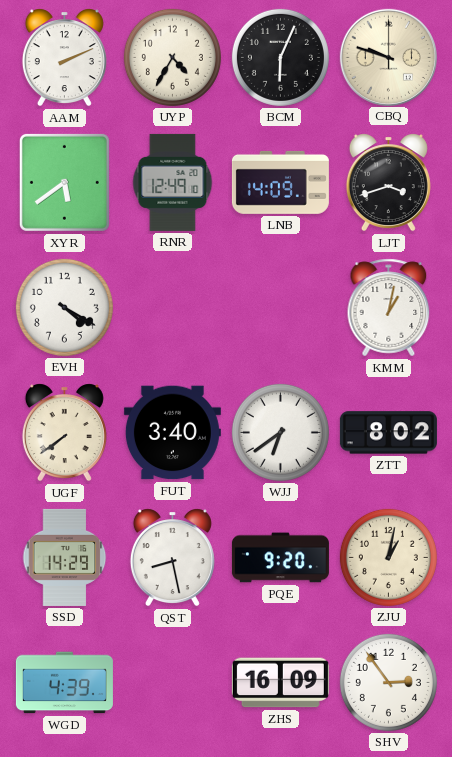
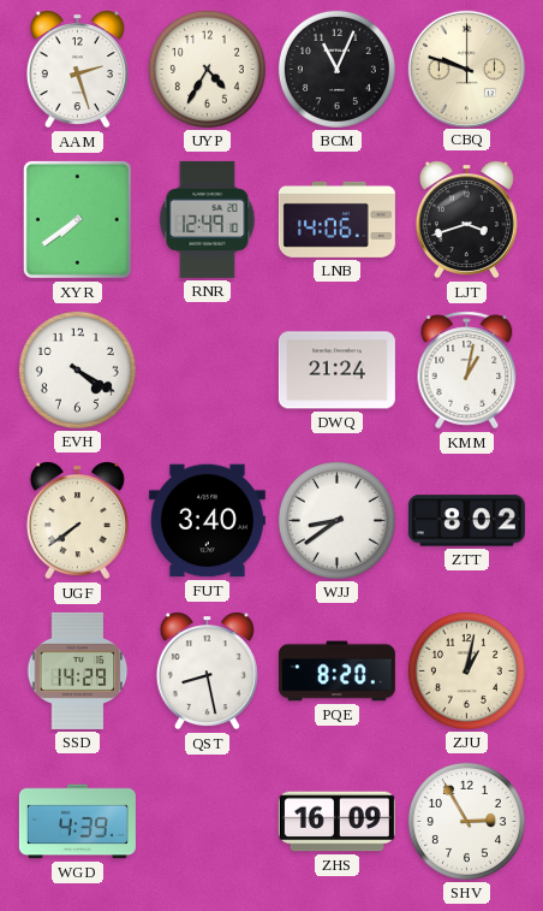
AAM: 2:11 -> 2:27
BCM: 6:04 -> 11:04
XYR: 5:39 -> 7:39
LNB: 14:09 -> 14:06
DWQ: none -> 21:24
WJJ: 6:39 -> 8:39
PQE: 9:20 -> 8:20
SHV: 2:54 -> 2:55
